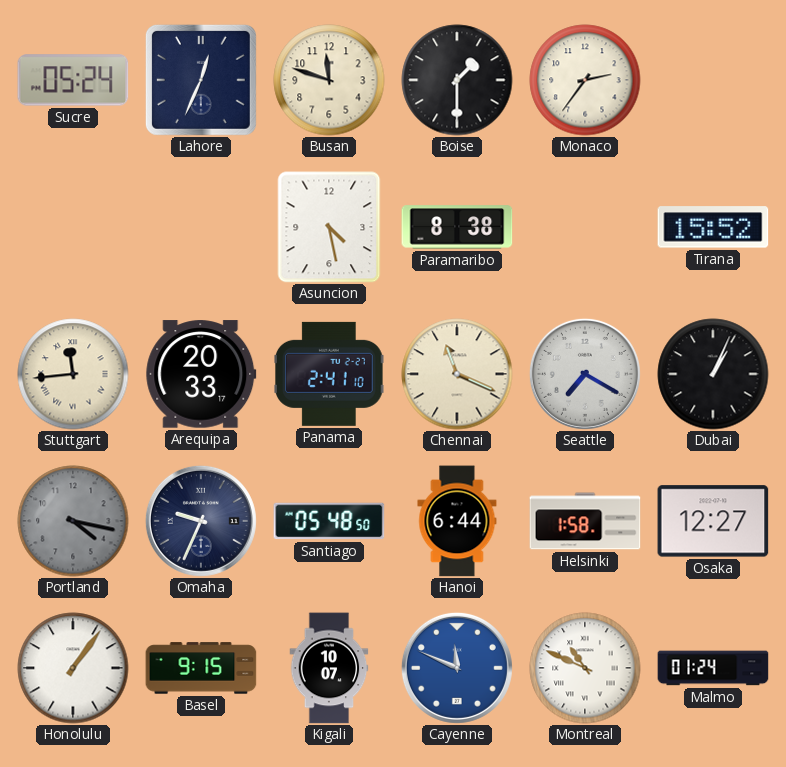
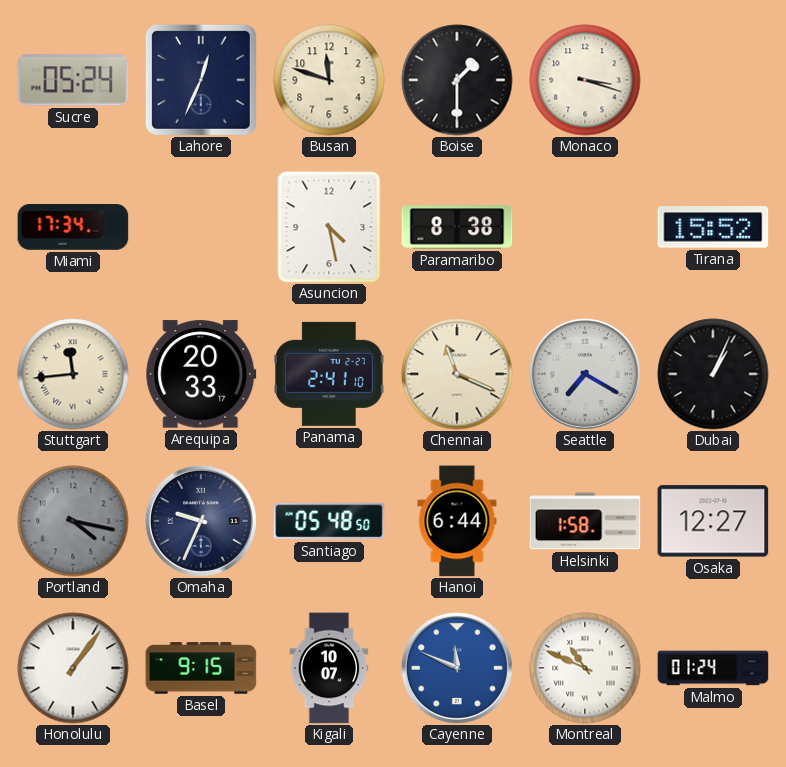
Monaco: 2:36 -> 3:18
Miami: none -> 17:34
